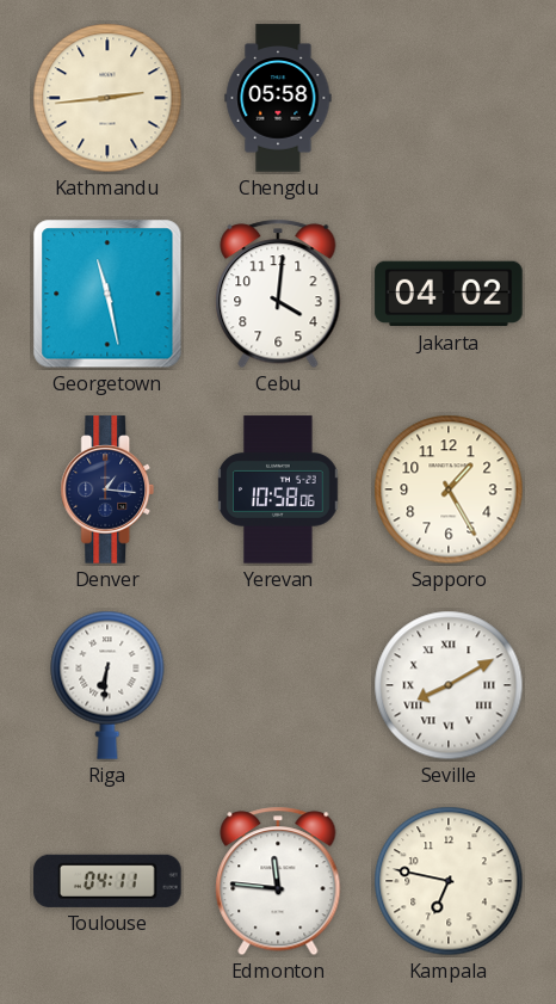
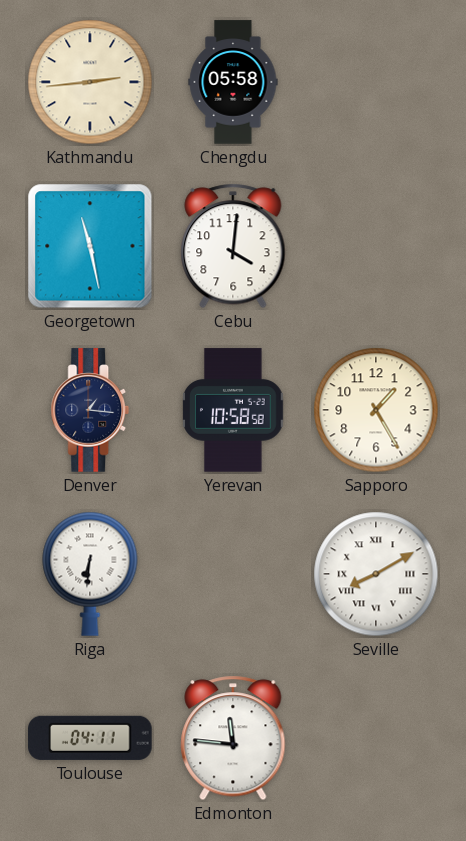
Jakarta: 04:02 -> none
Yerevan: 10:58:06 -> 10:58:58
Kampala: 6:47 -> none
